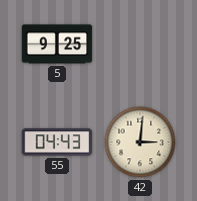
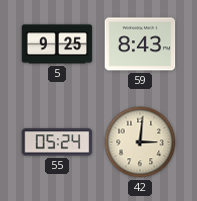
59: none -> 8:43
55: 04:43 -> 05:24
